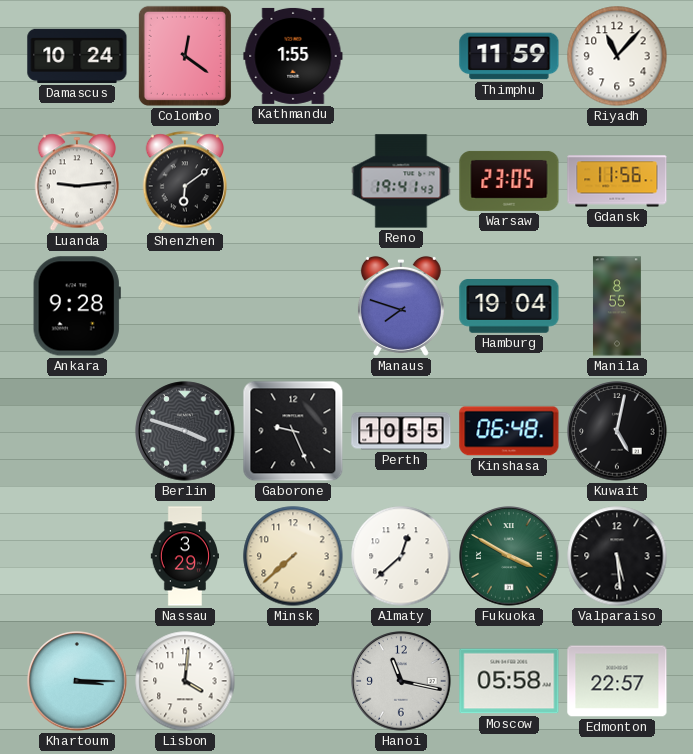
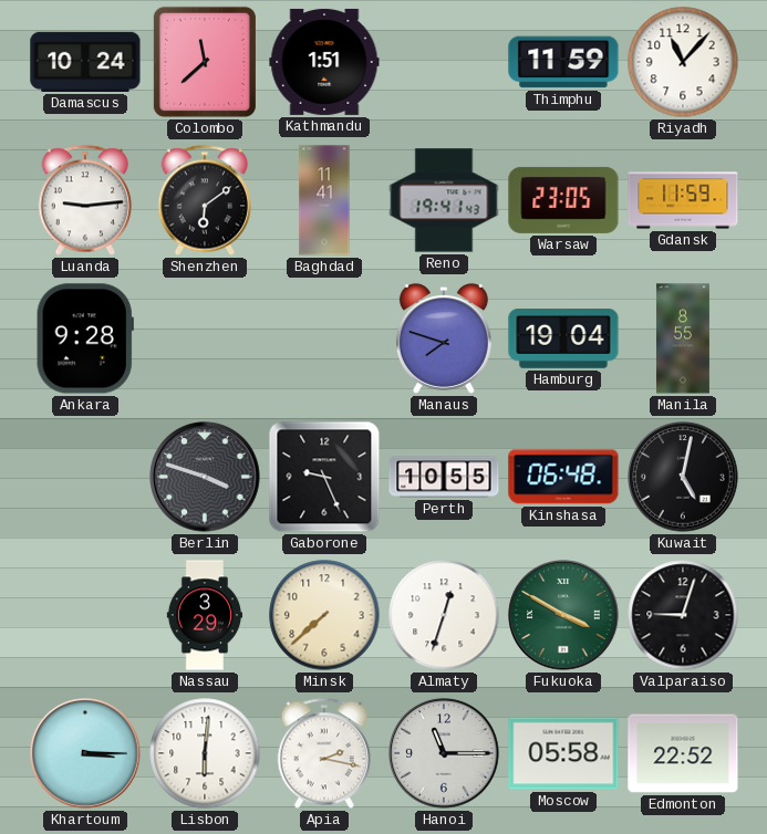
Colombo: 12:21 -> 11:38
Kathmandu: 1:55 -> 1:51
Baghdad: none -> 11:41
Gdansk: 11:56 -> 11:59
Almaty: 12:38 -> 12:33
Valparaiso: 5:29 -> 9:03
Lisbon: 4:01 -> 6:01
Apia: none -> 2:17
Hanoi: 11:17 -> 11:15
Edmonton: 22:57 -> 22:52
